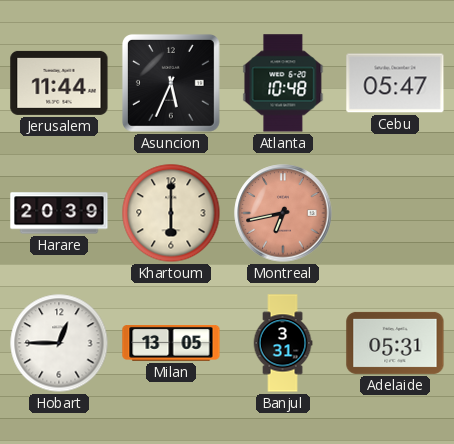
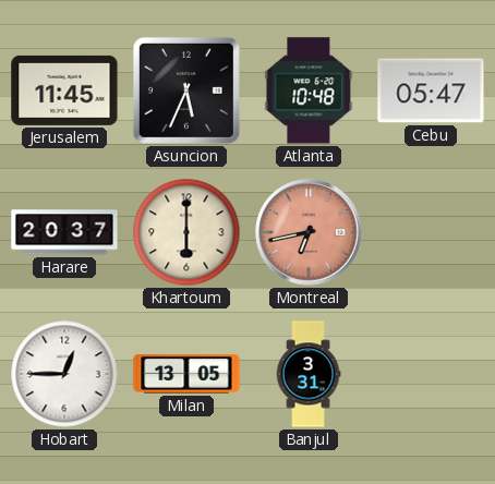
Jerusalem: 11:44 -> 11:45
Harare: 20:39 -> 20:37
Adelaide: 05:31 -> none
